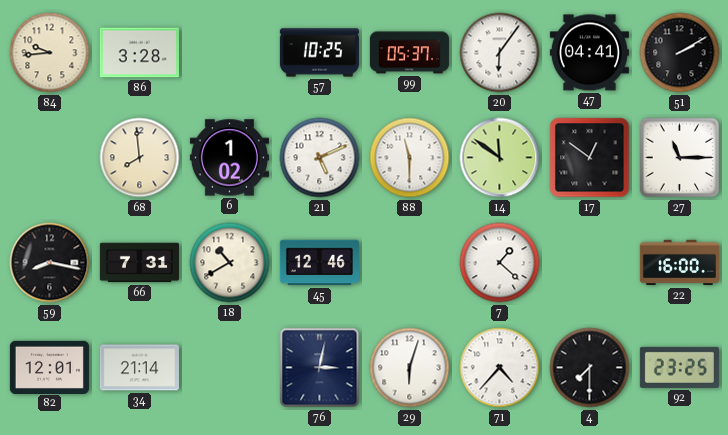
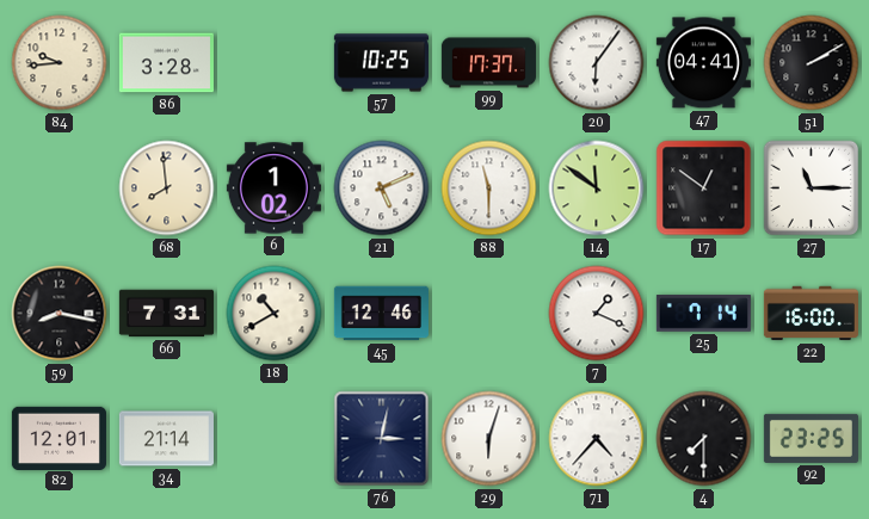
99: 05:37 -> 17:37
7: 1:22 -> 1:19
25: none -> 7:14
